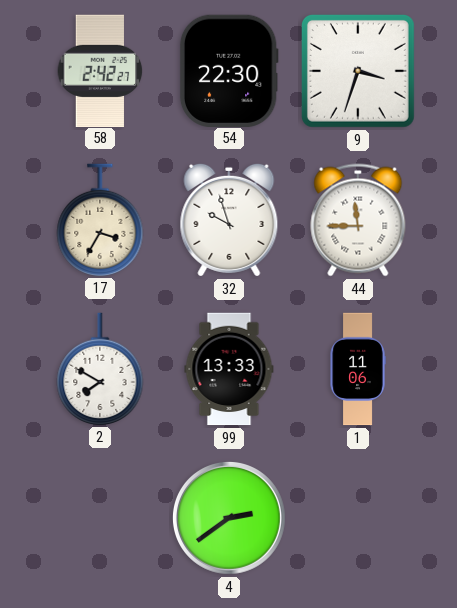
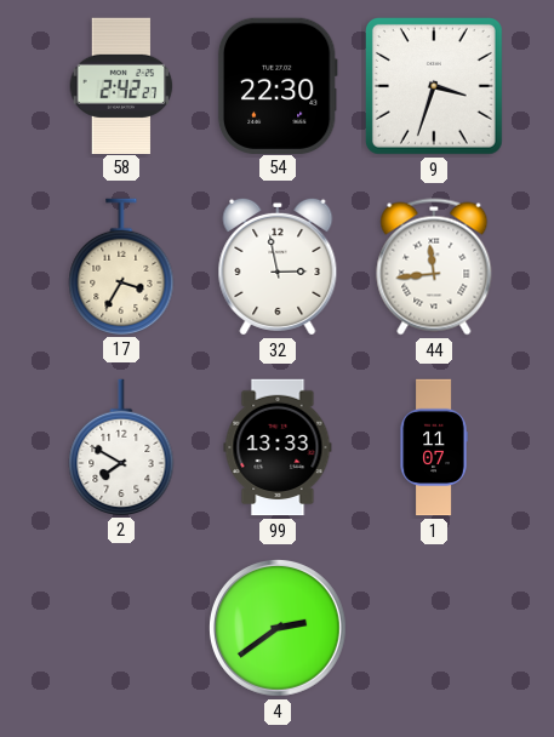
32: 9:57 -> 2:58
44: 11:45 -> 11:44
1: 11:06 -> 11:07
